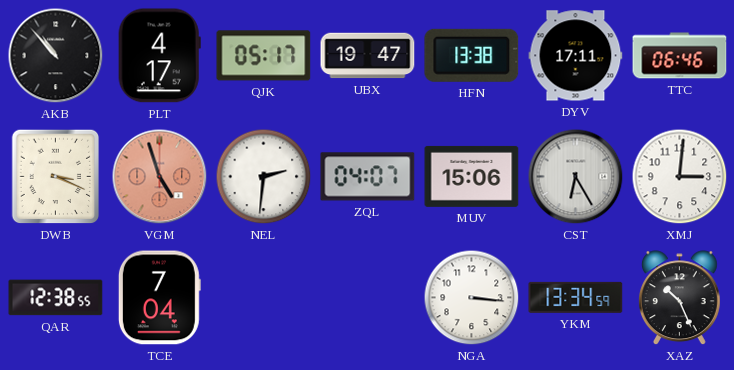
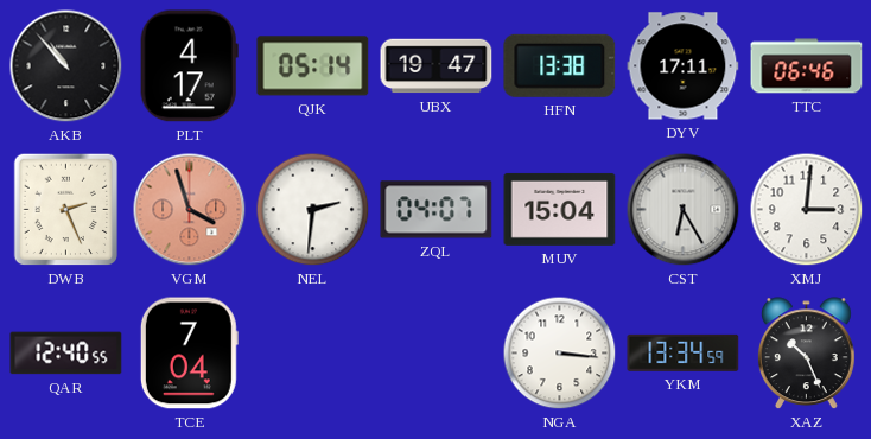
QJK: 05:17 -> 05:14
DWB: 3:19 -> 2:26
VGM: 4:57 -> 3:57
MUV: 15:06 -> 15:04
QAR: 12:38 -> 12:40
